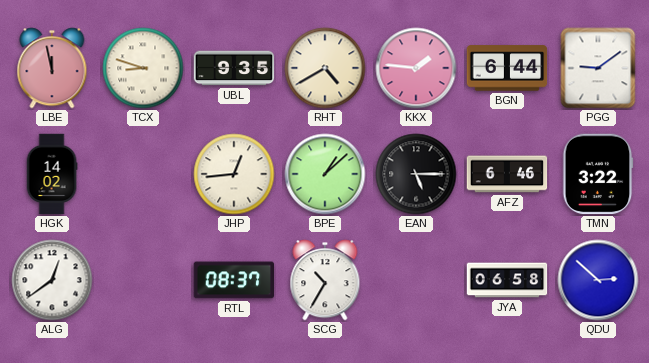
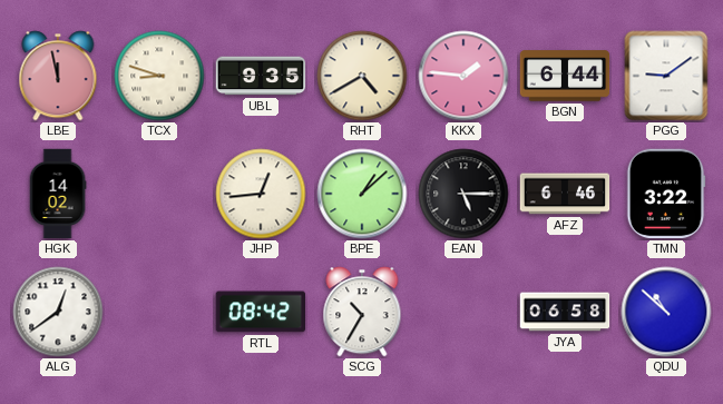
RTL: 08:37 -> 08:42
QDU: 2:52 -> 10:52
